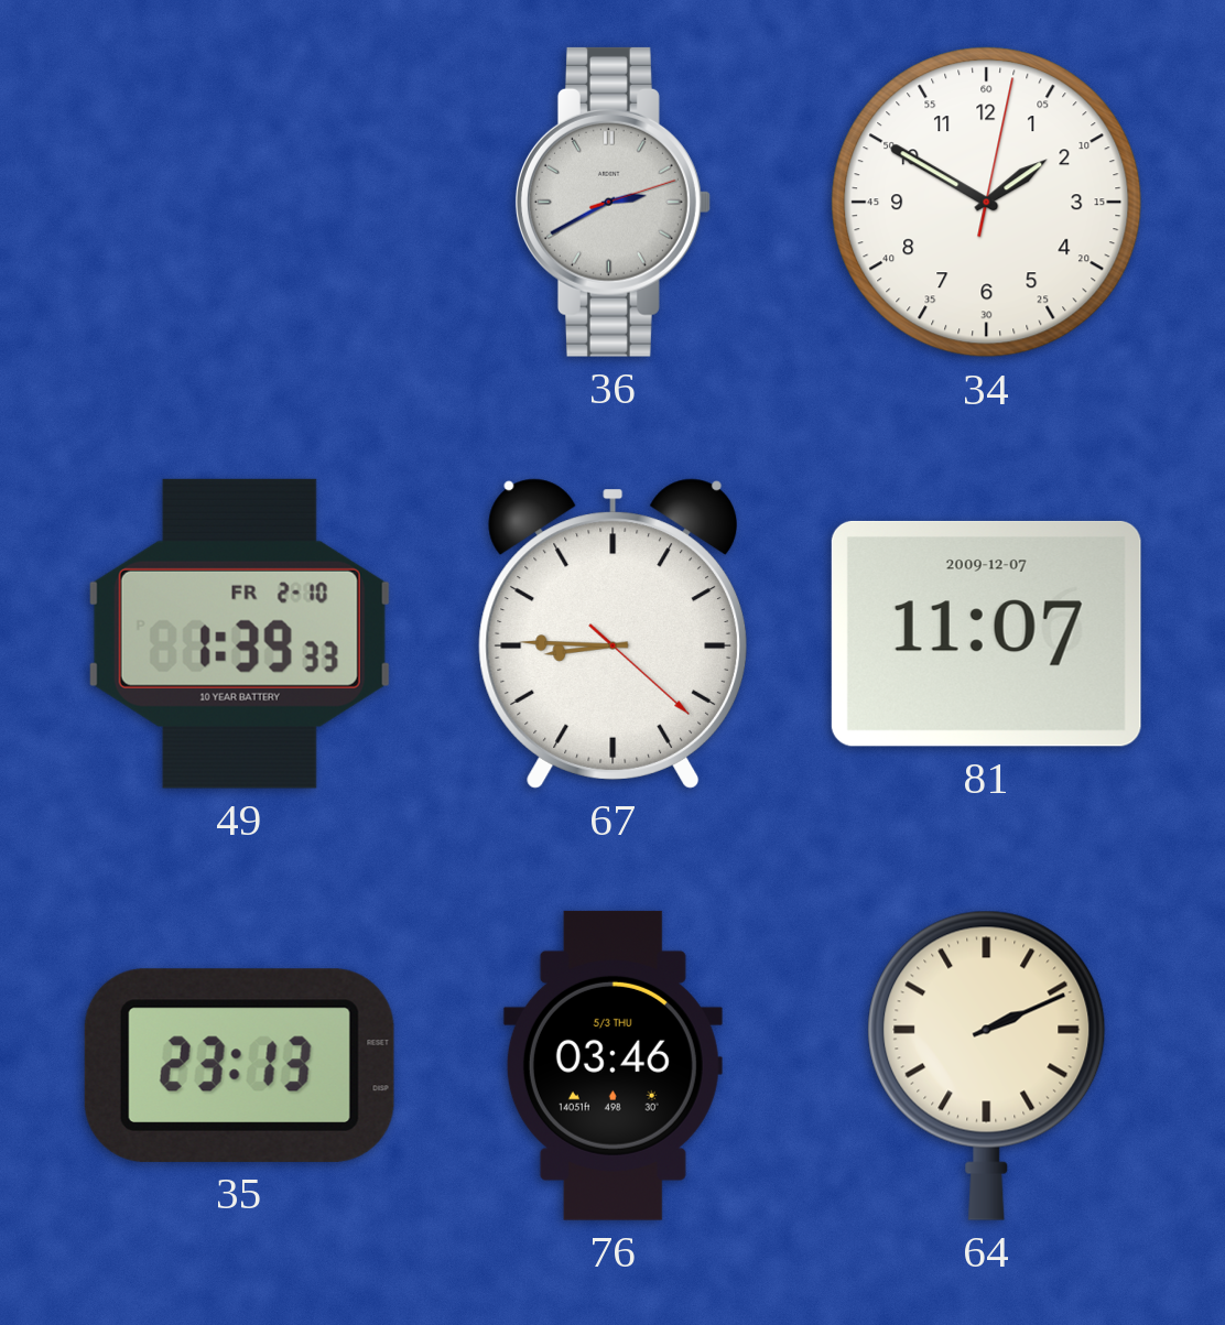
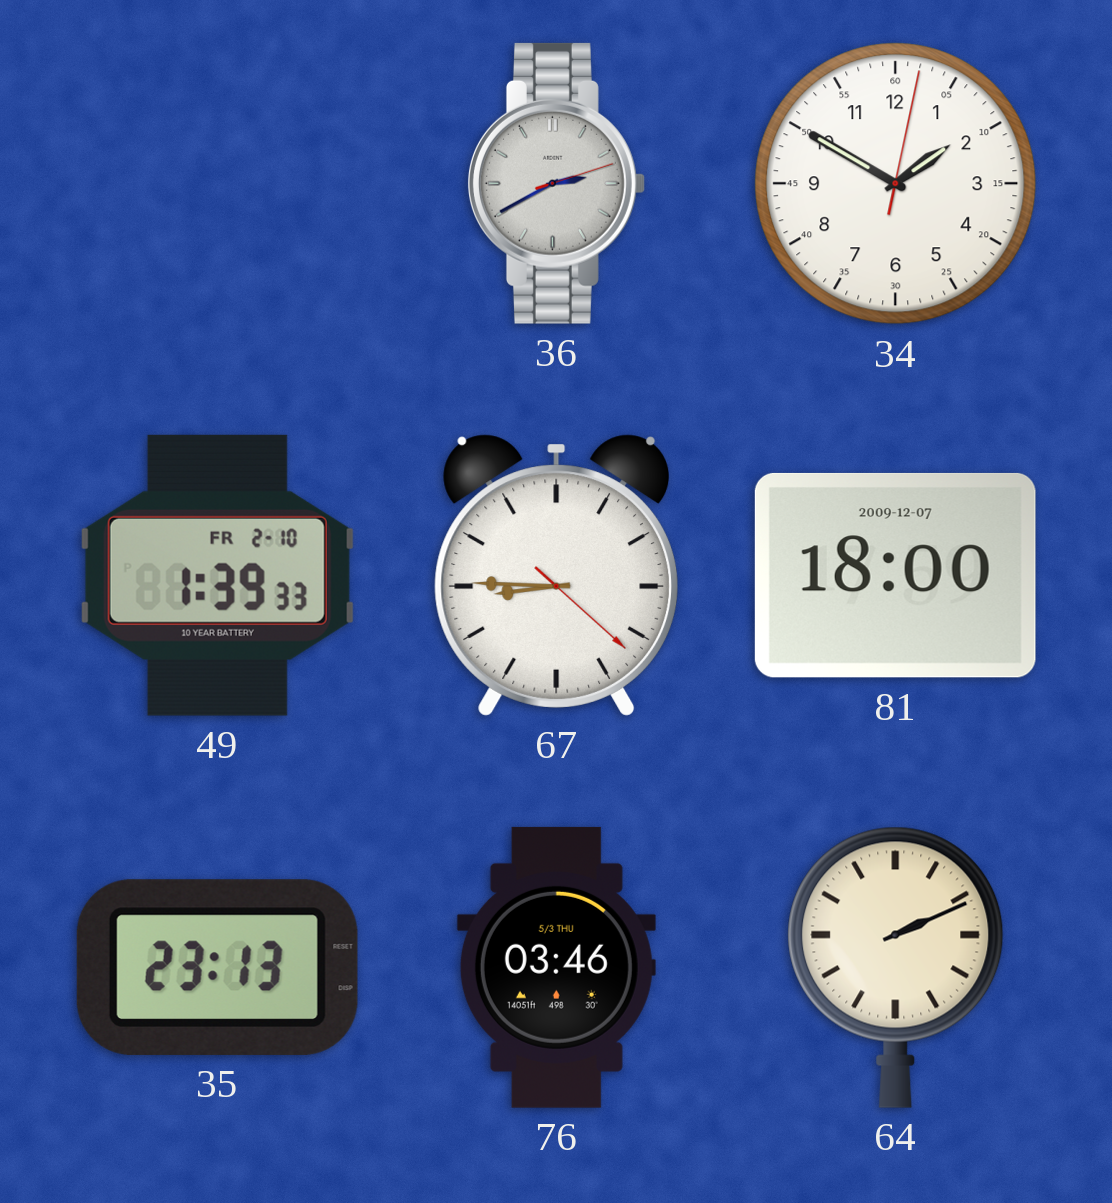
81: 11:07 -> 18:00
